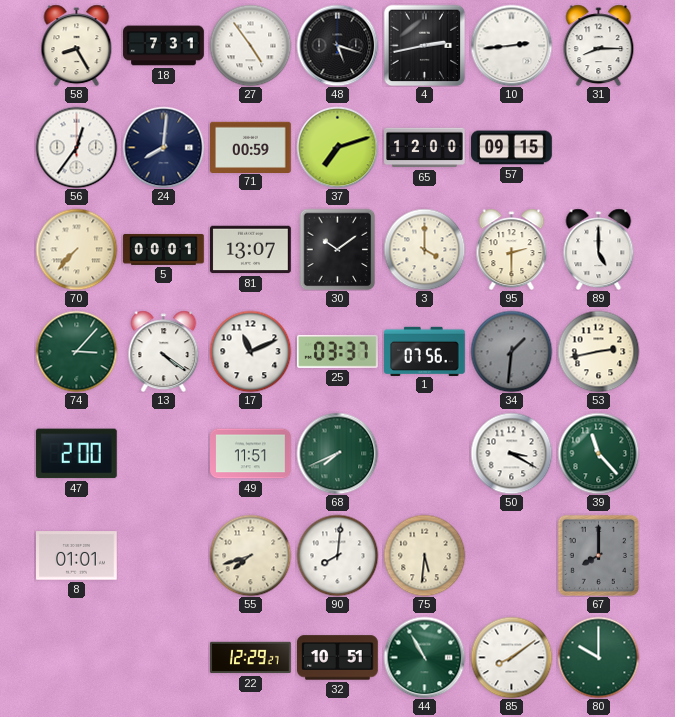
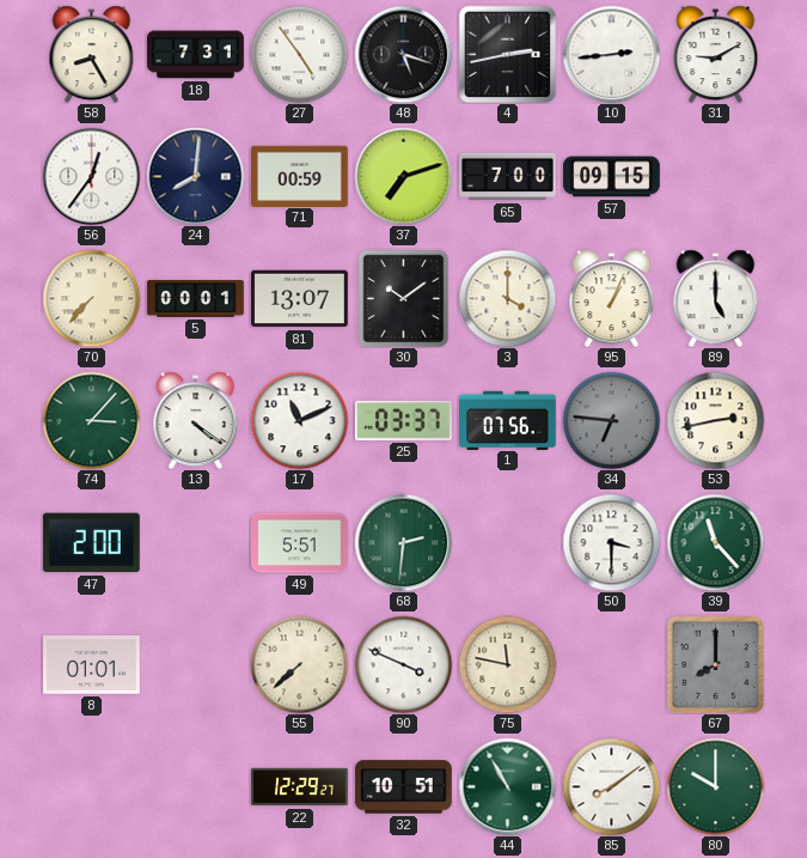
31: 8:15 -> 9:10
65: 12:00 -> 7:00
95: 2:30 -> 1:04
34: 1:31 -> 6:46
49: 11:51 -> 5:51
68: 7:41 -> 2:31
50: 3:20 -> 3:30
55: 7:42 -> 7:38
90: 8:01 -> 3:49
75: 5:31 -> 11:47
